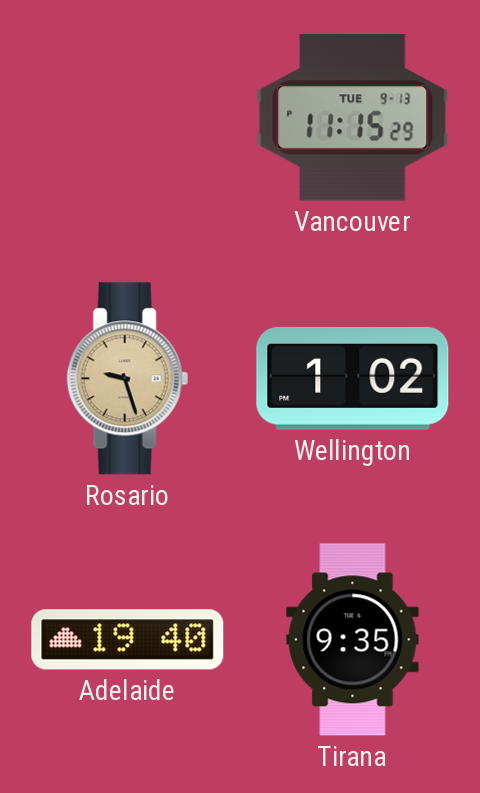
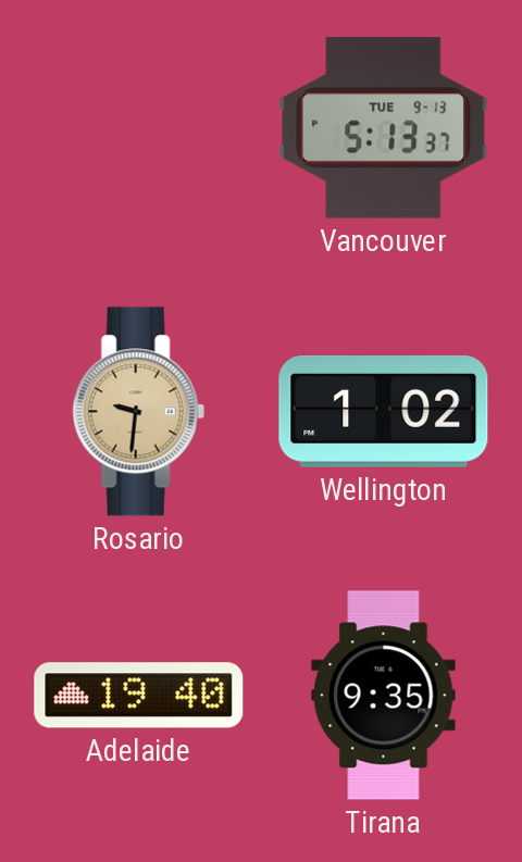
Vancouver: 11:15 -> 5:13
Rosario: 9:27 -> 9:31
